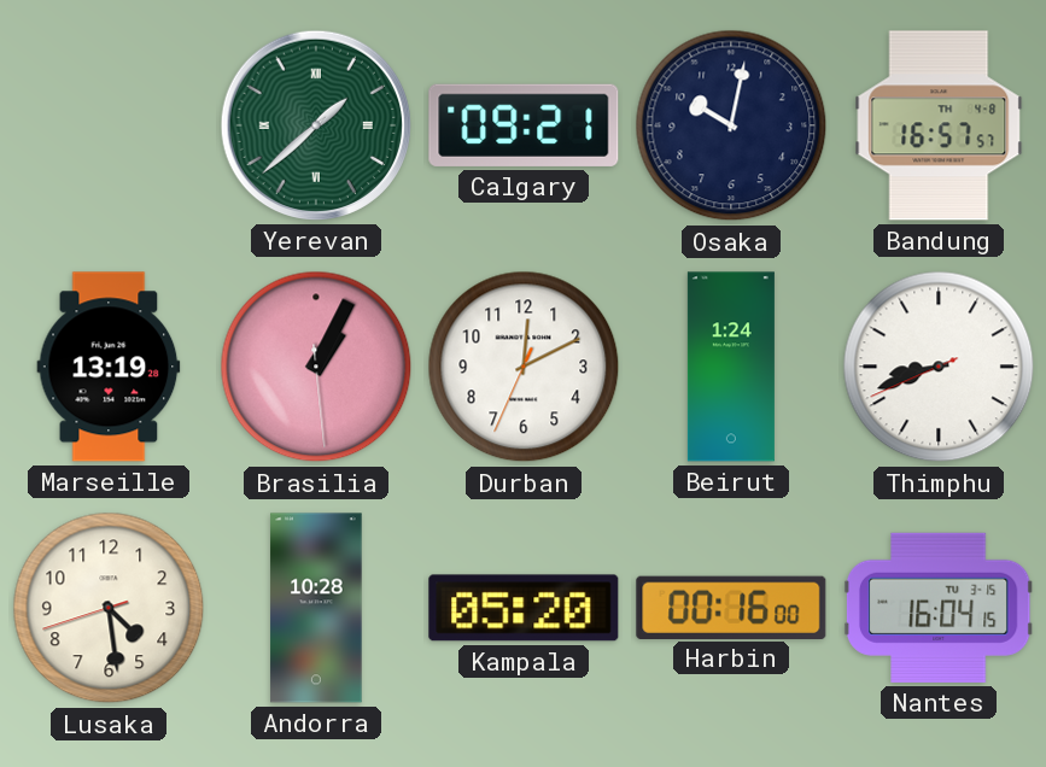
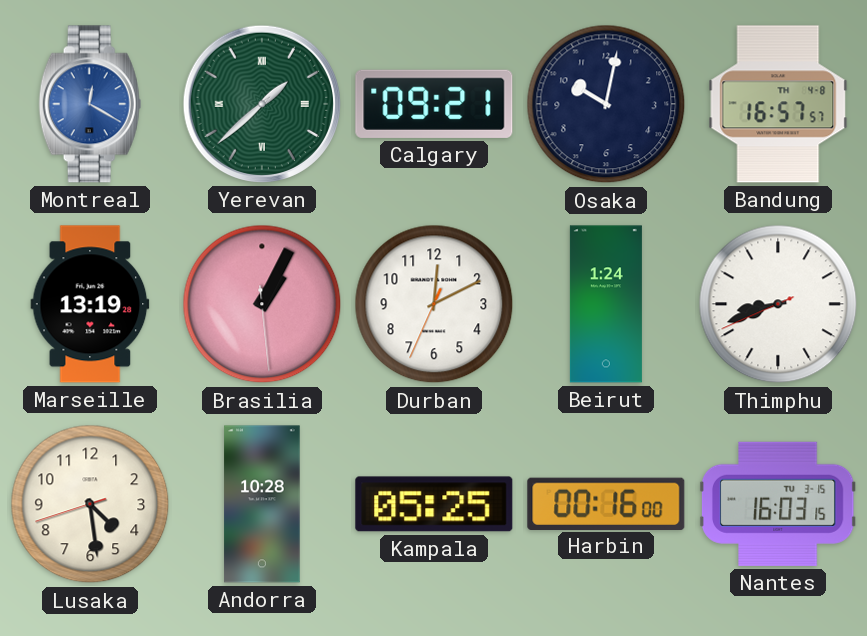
Montreal: none -> 12:20
Kampala: 05:20 -> 05:25
Nantes: 16:04 -> 16:03
